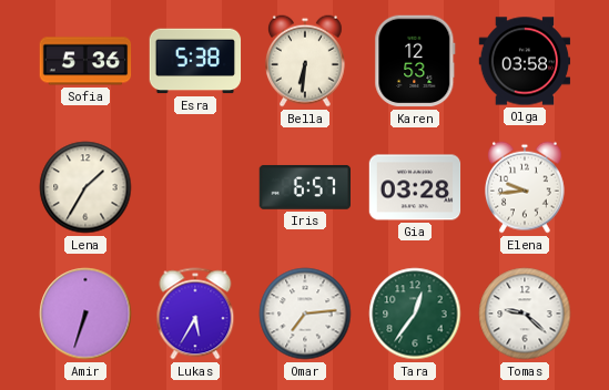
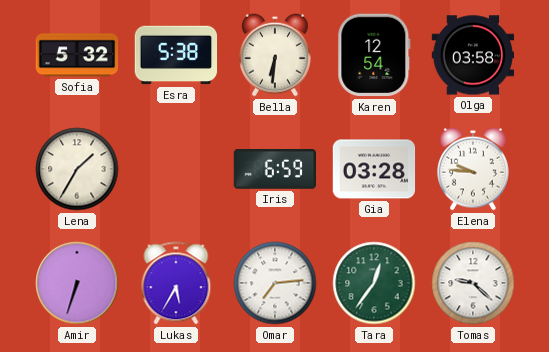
Sofia: 5:36 -> 5:32
Karen: 12:53 -> 12:54
Iris: 6:57 -> 6:59
Elena: 9:44 -> 9:46
